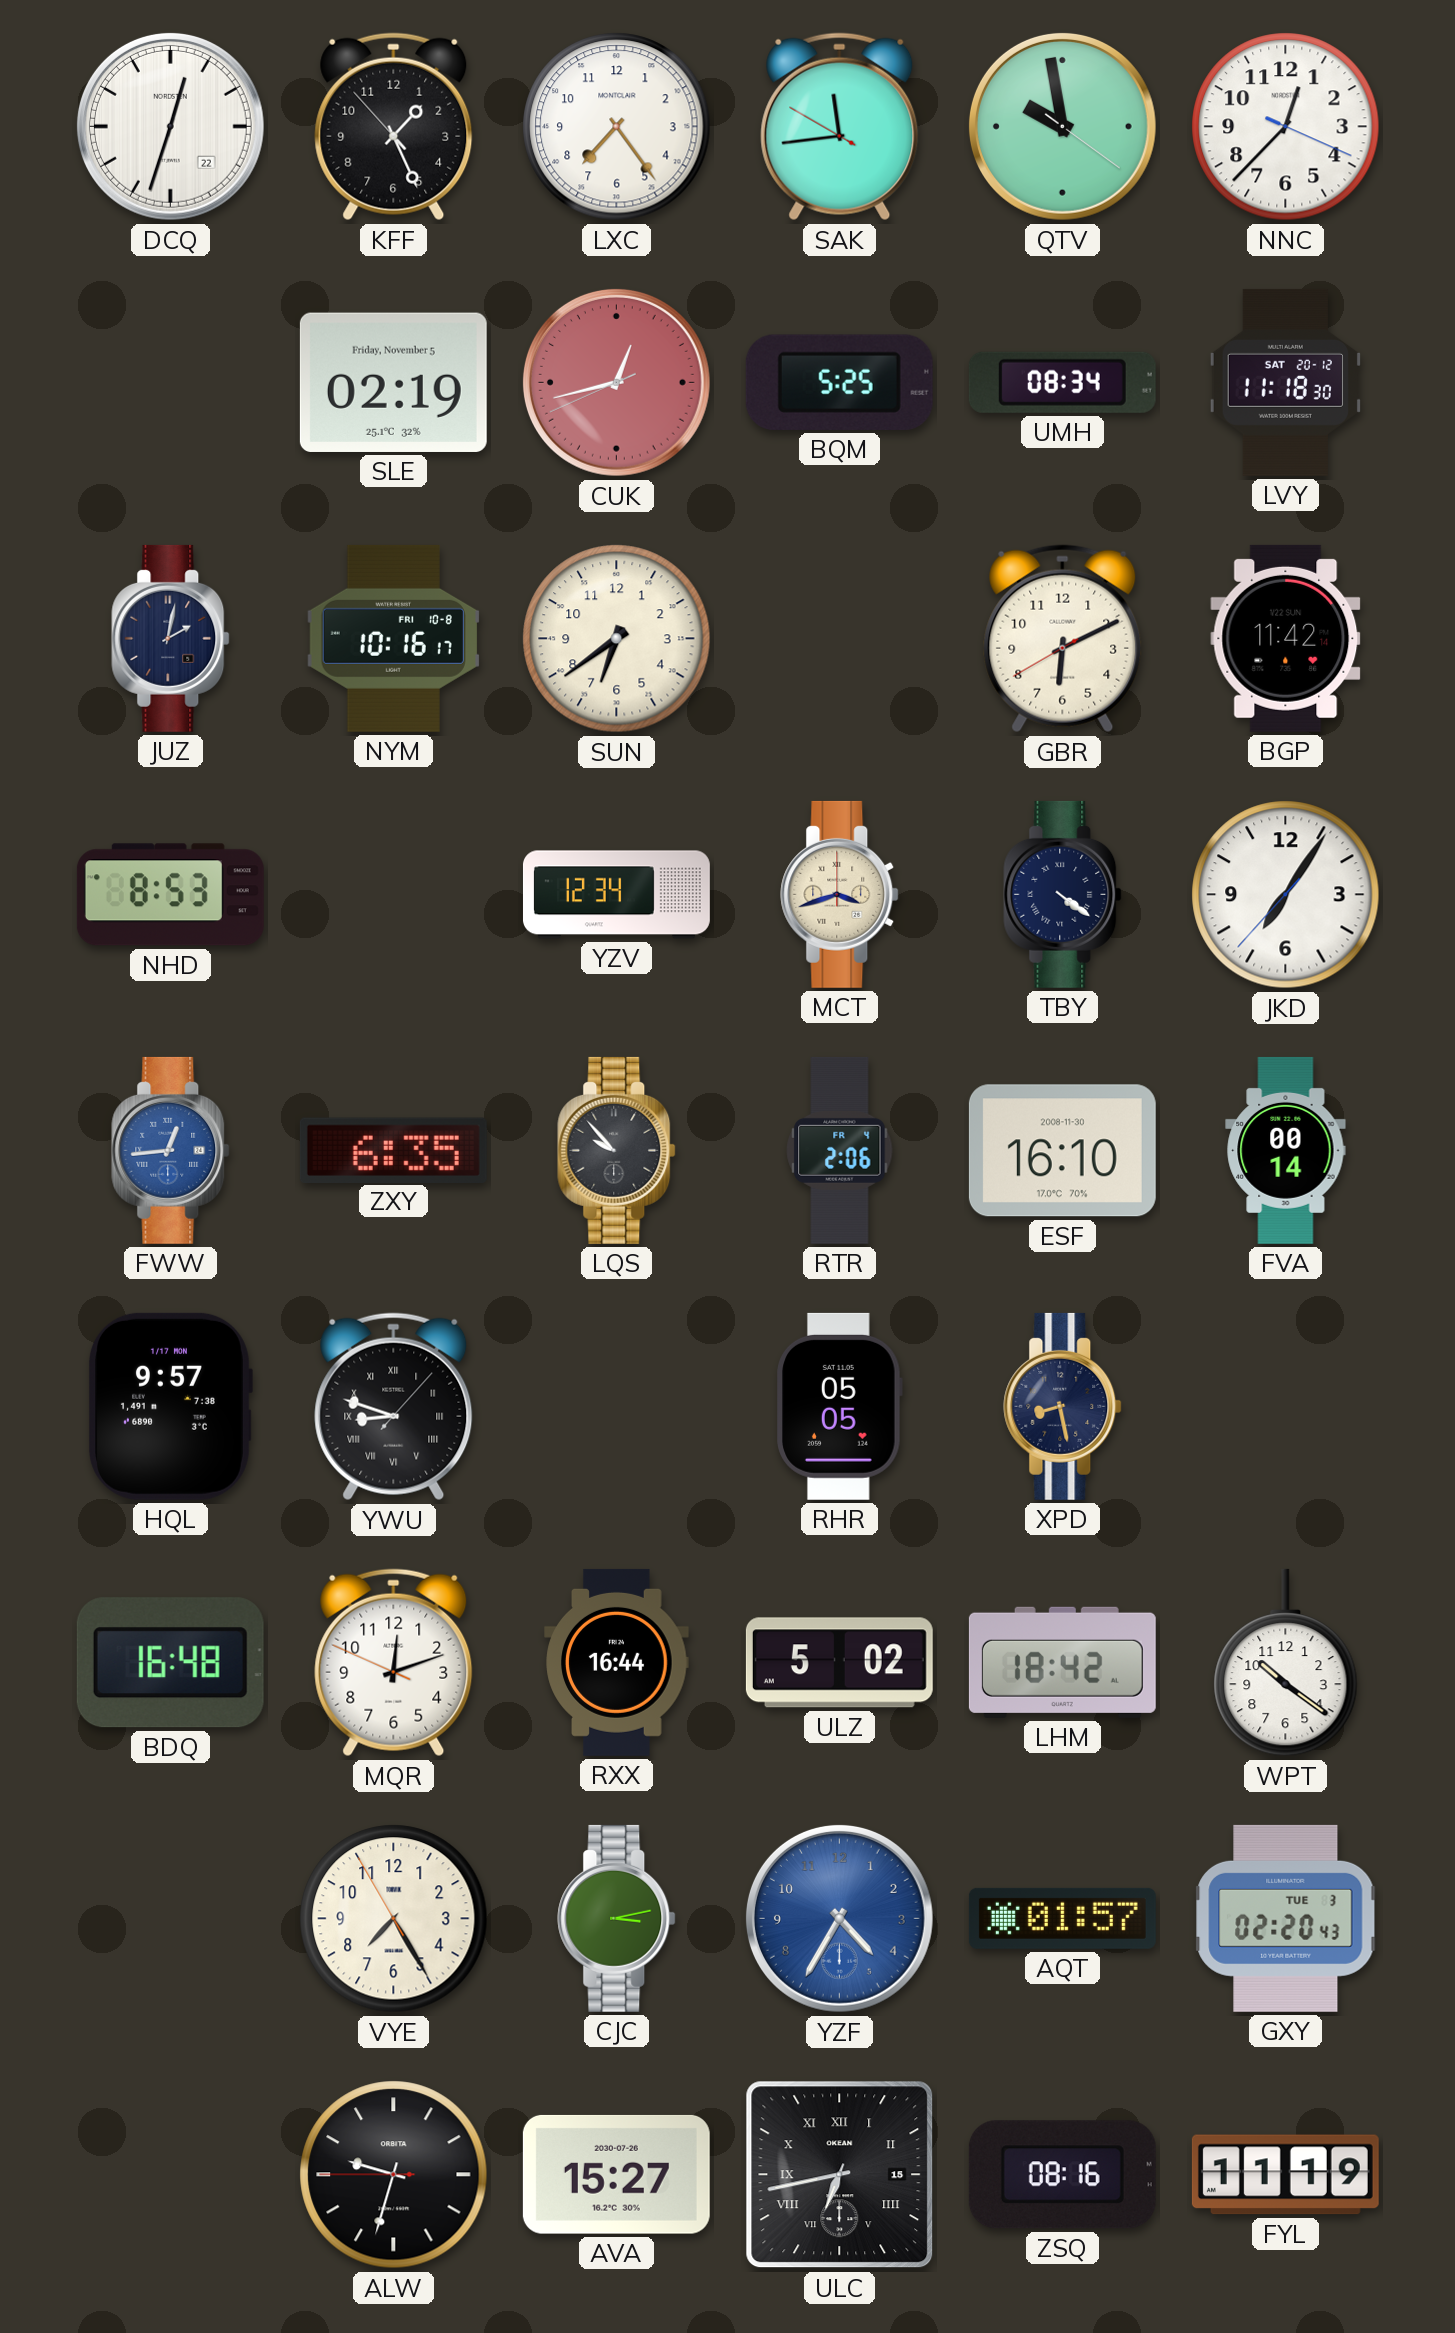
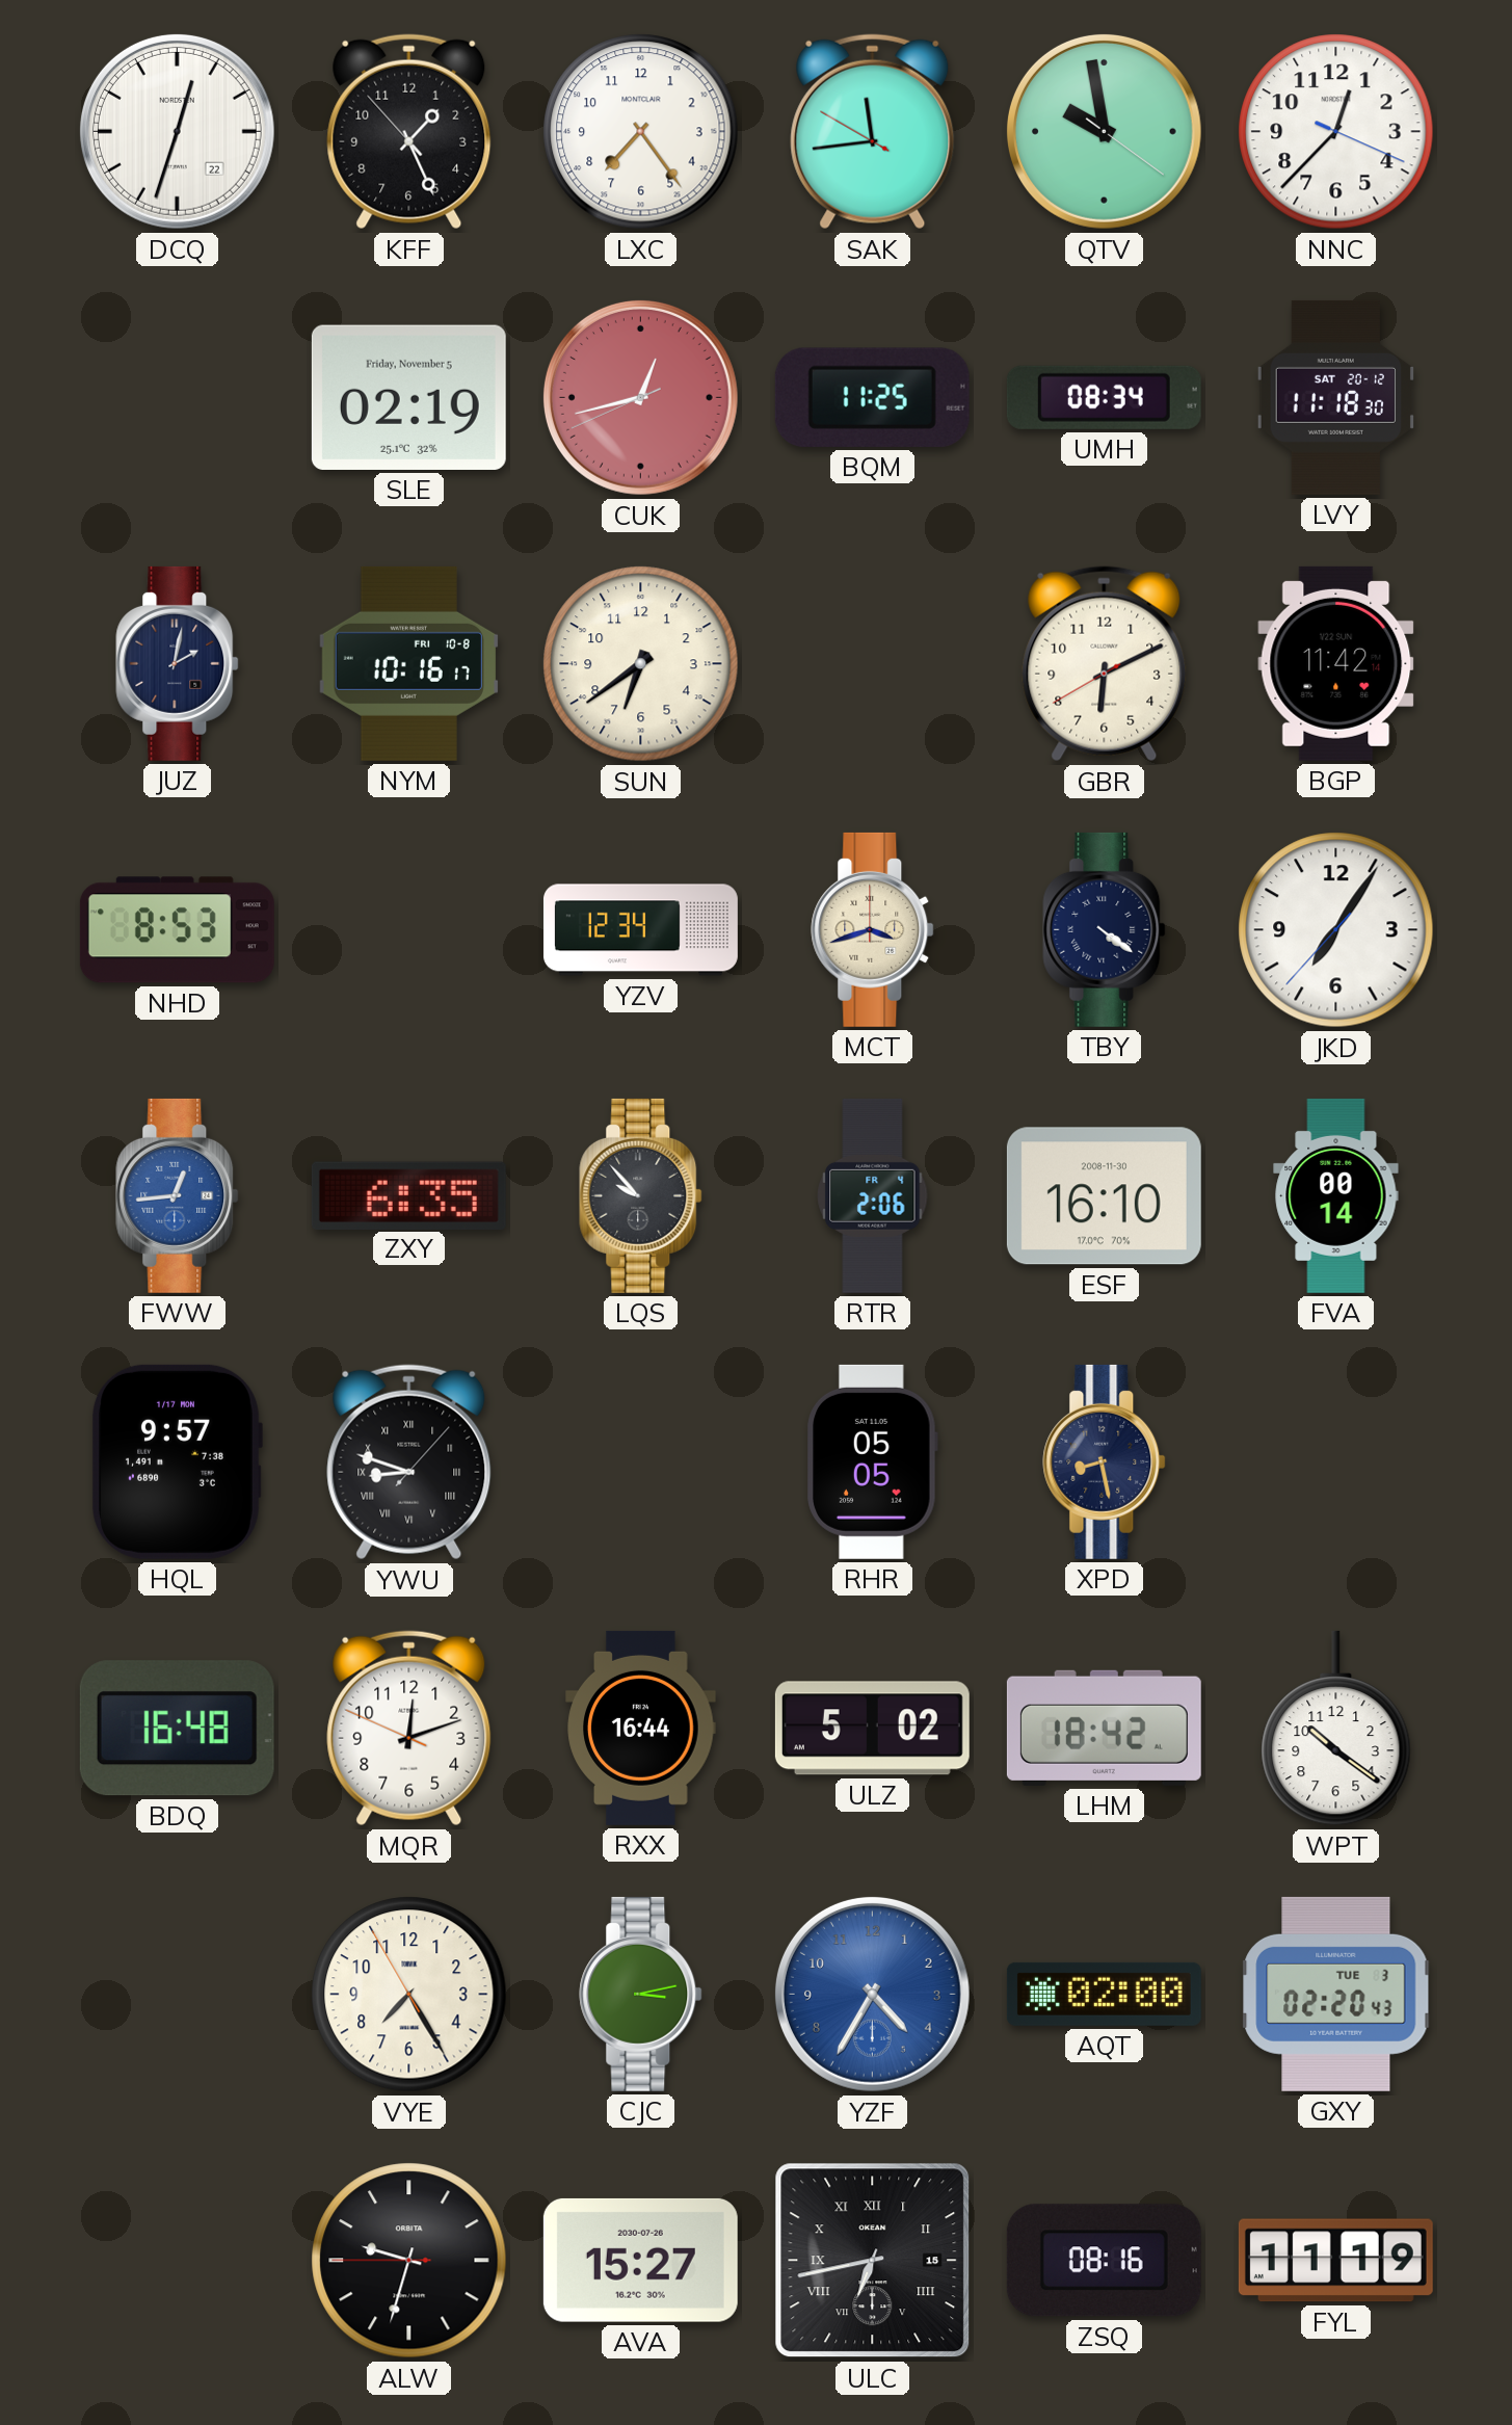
BQM: 5:25 -> 11:25
AQT: 01:57 -> 02:00
